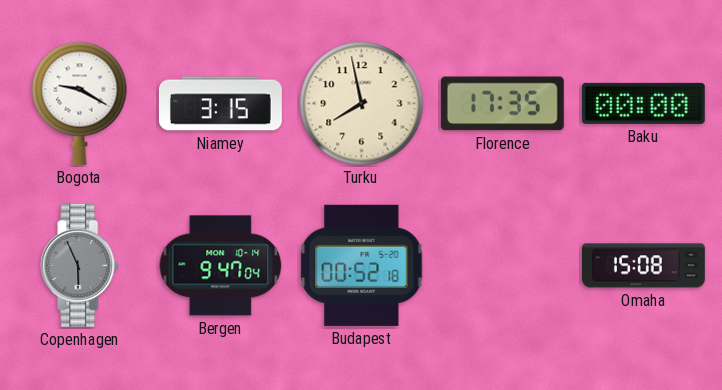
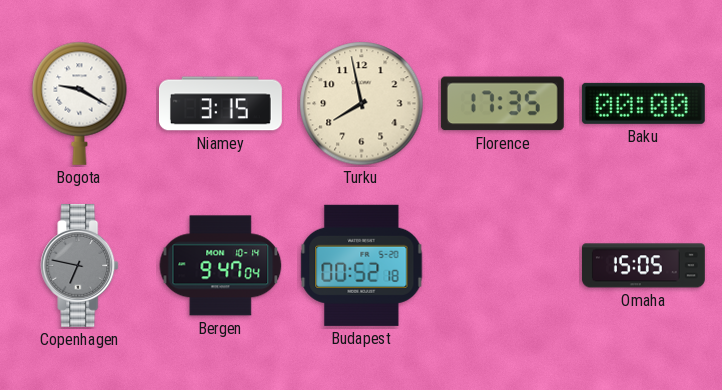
Copenhagen: 5:56 -> 6:47
Omaha: 15:08 -> 15:05
